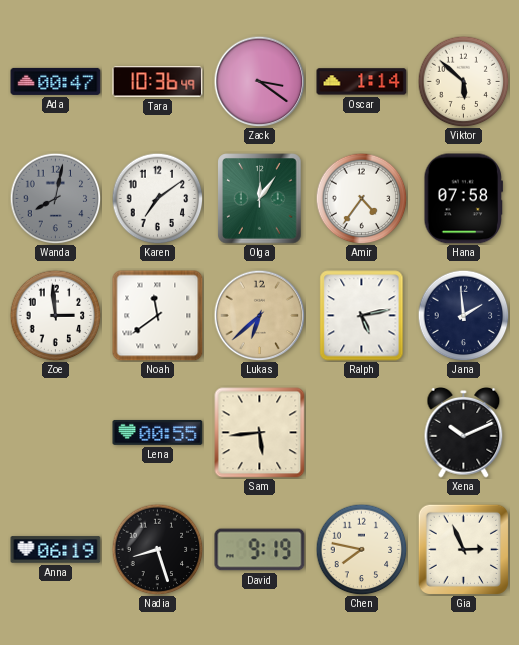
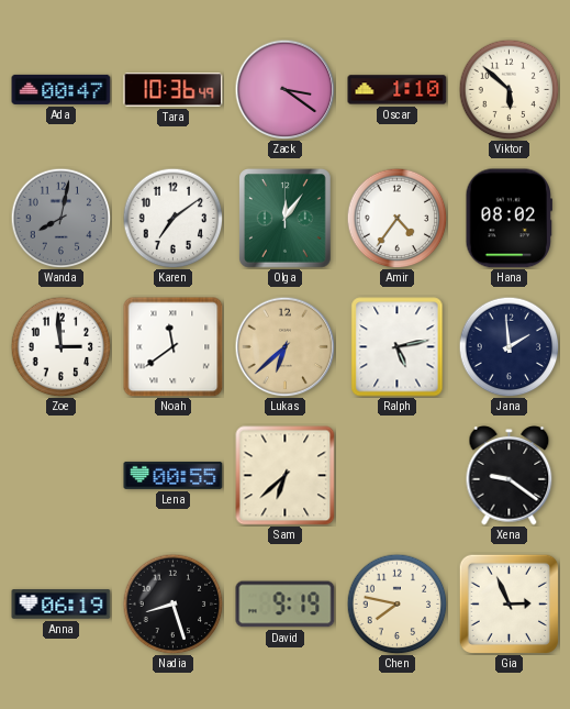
Oscar: 1:14 -> 1:10
Hana: 07:58 -> 08:02
Sam: 5:44 -> 6:38
Xena: 10:11 -> 9:21
